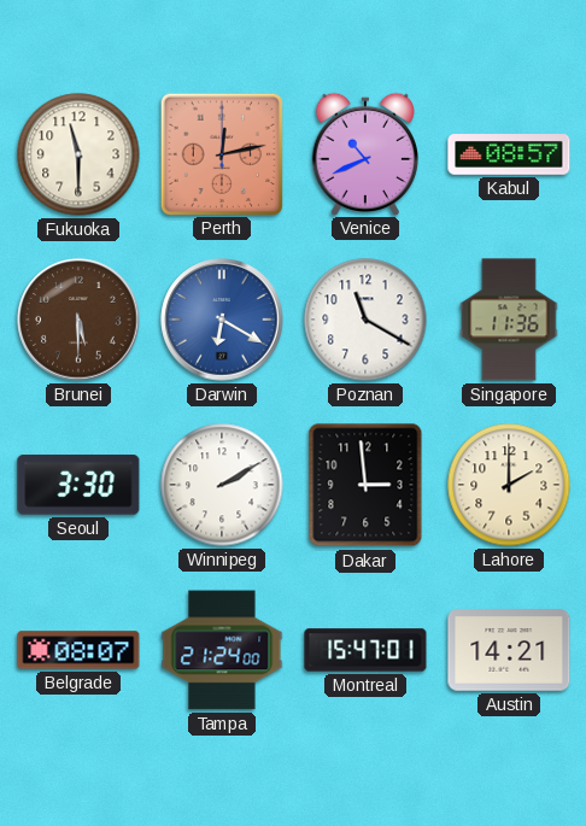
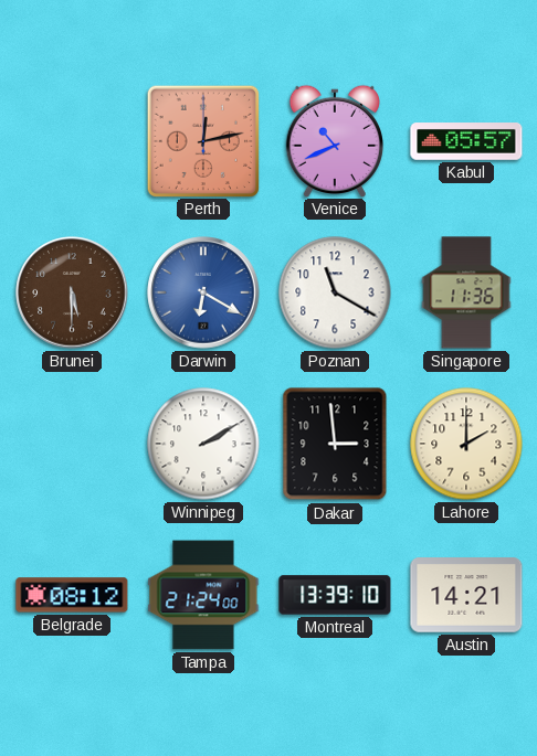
Fukuoka: 11:30 -> none
Kabul: 08:57 -> 05:57
Seoul: 3:30 -> none
Belgrade: 08:07 -> 08:12
Montreal: 15:47 -> 13:39
